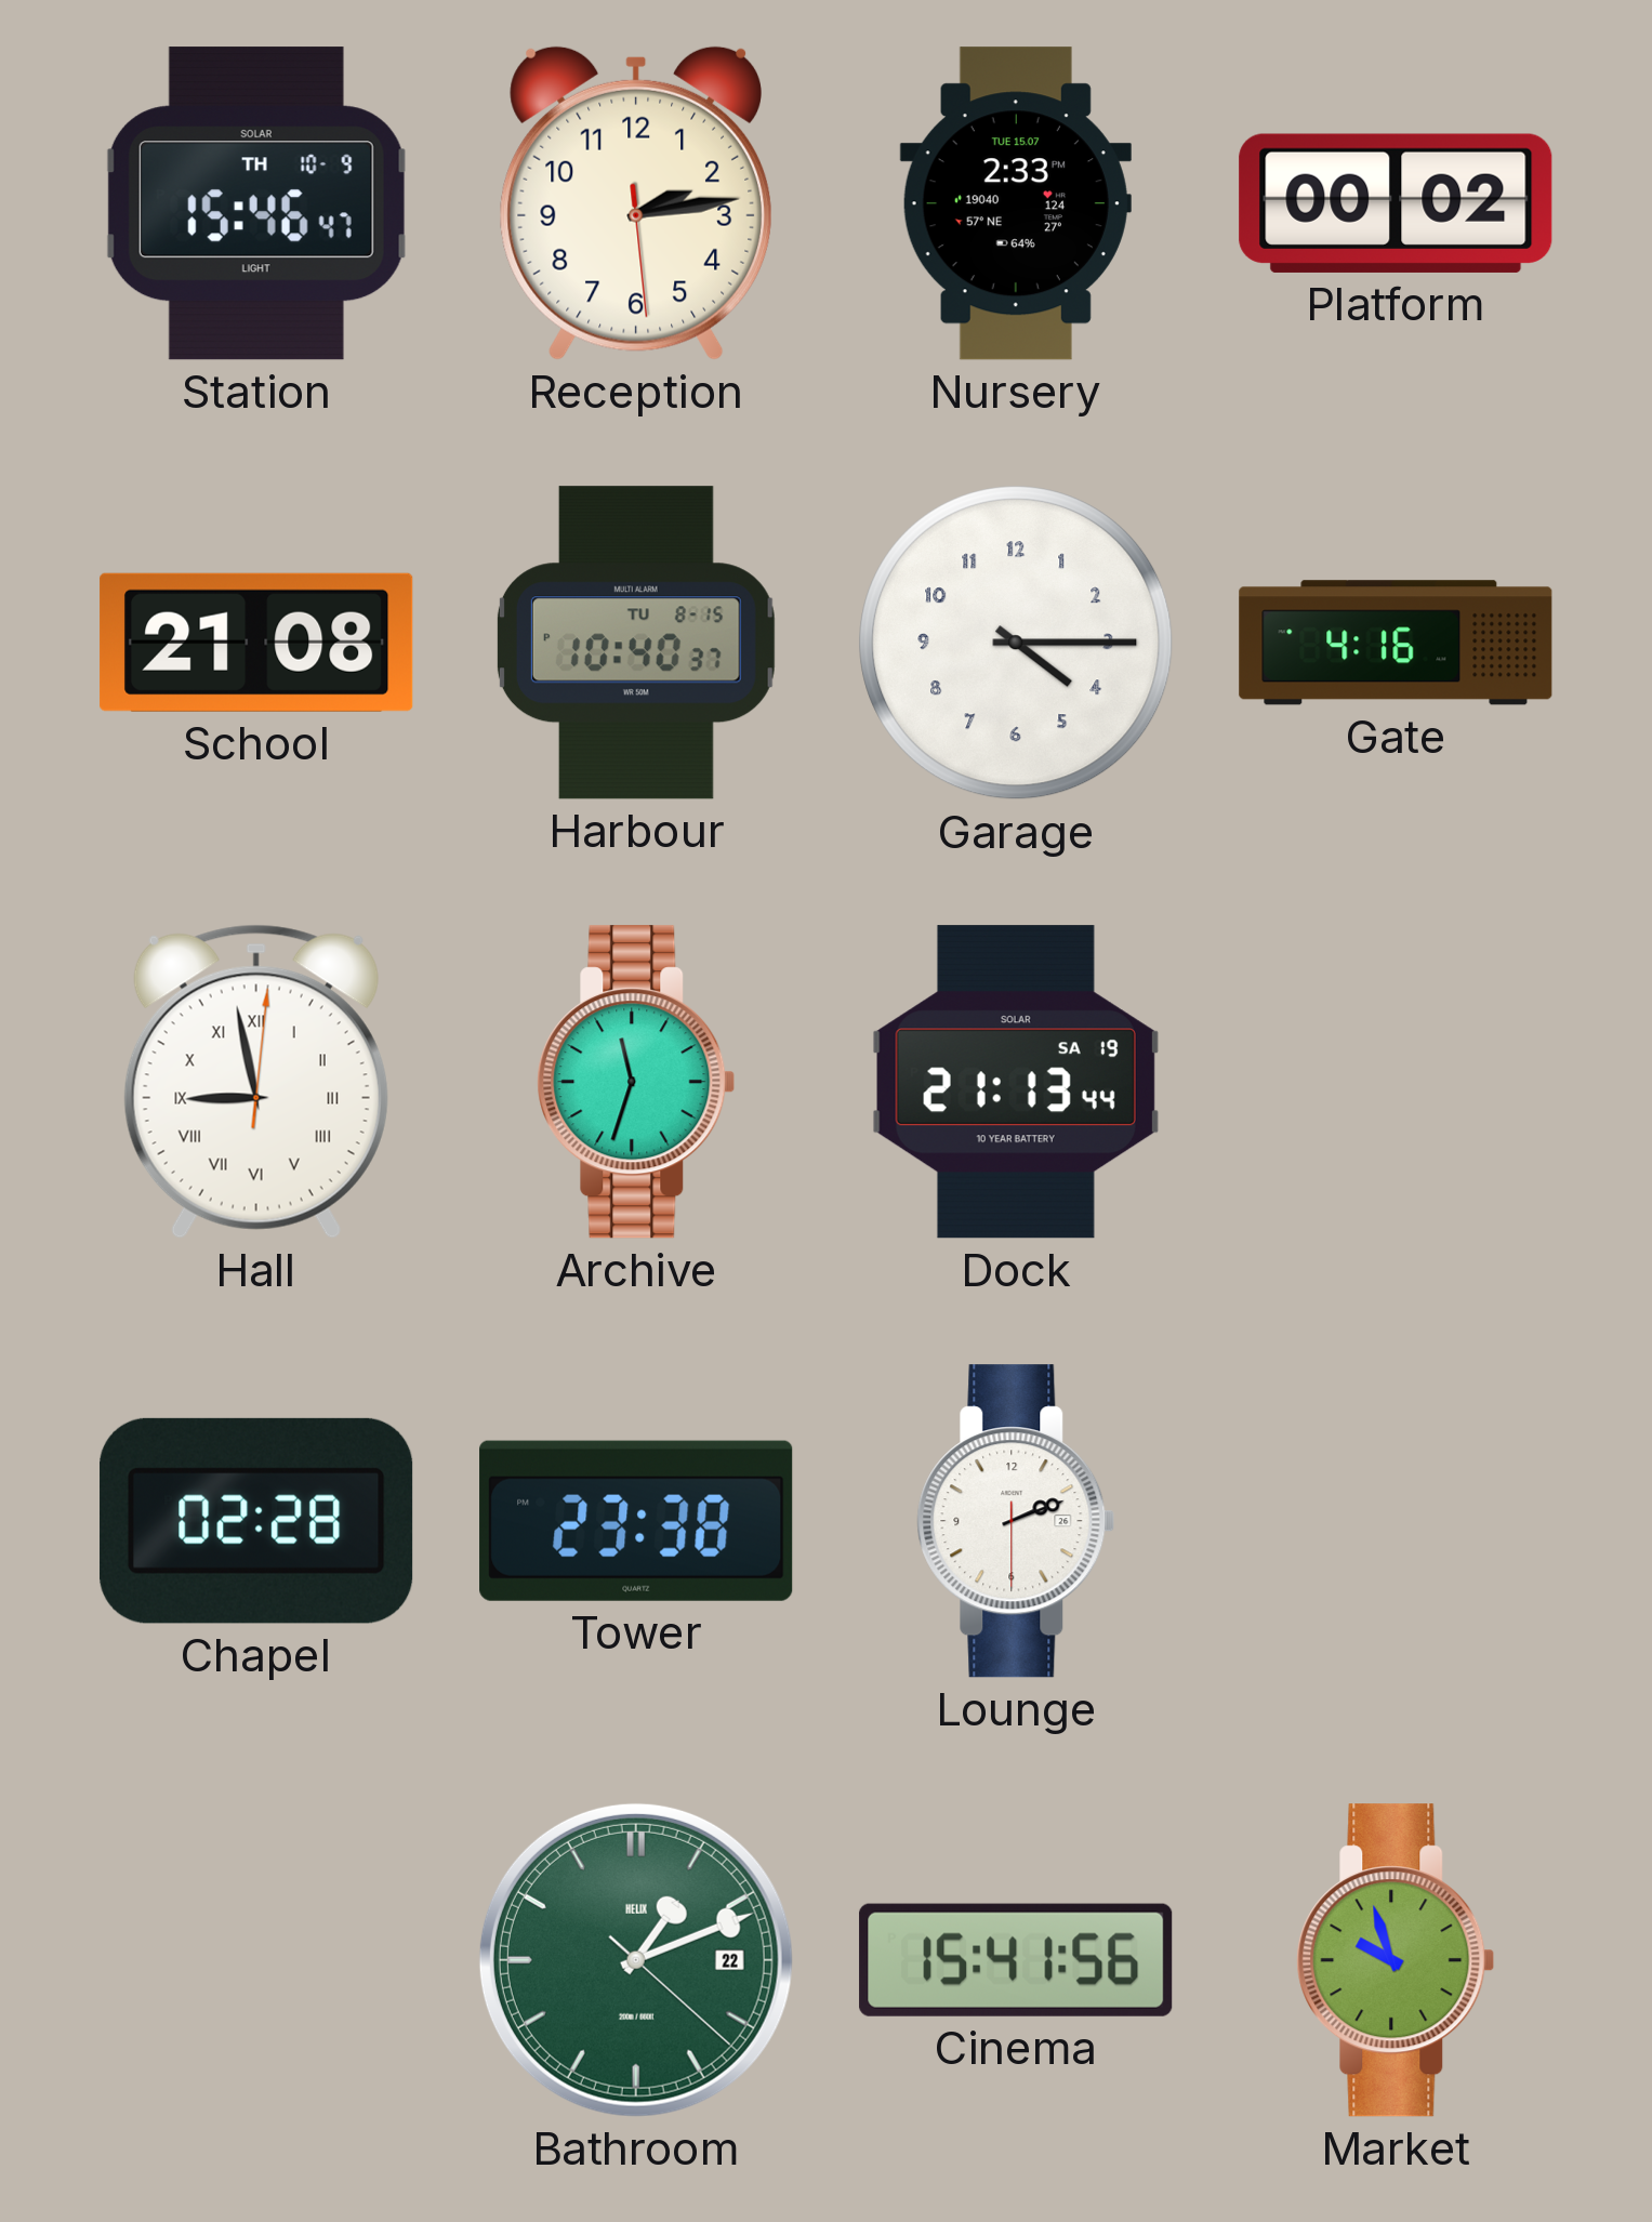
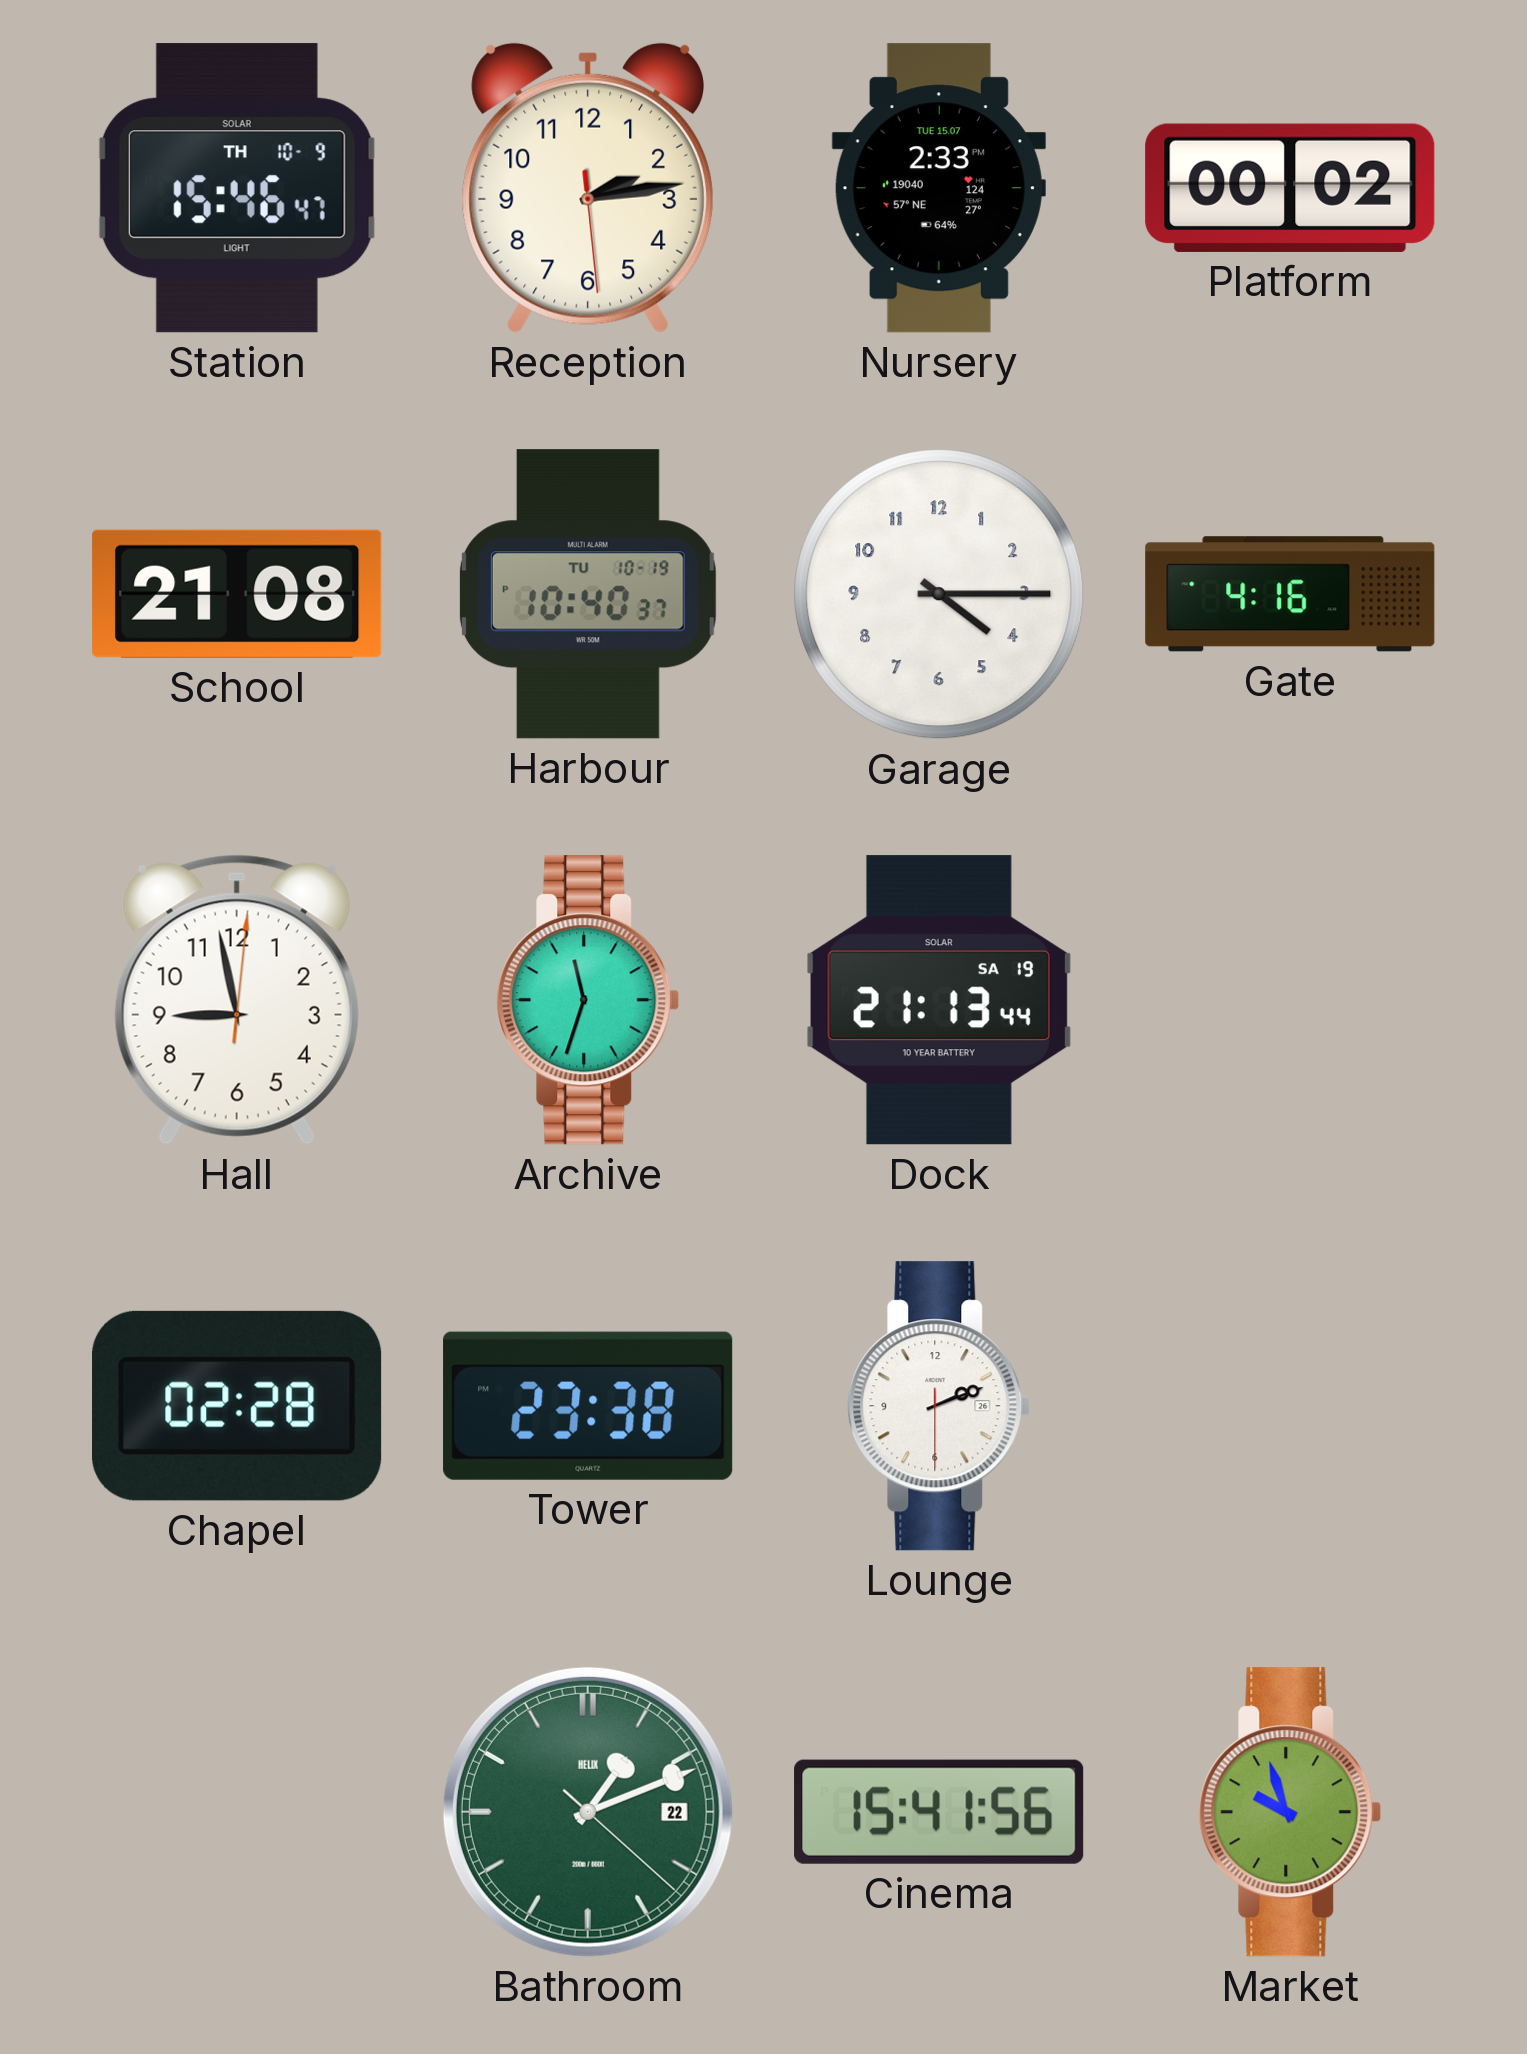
Harbour date: TU 8-15 -> TU 10-19
Hall numerals: Roman -> Arabic
